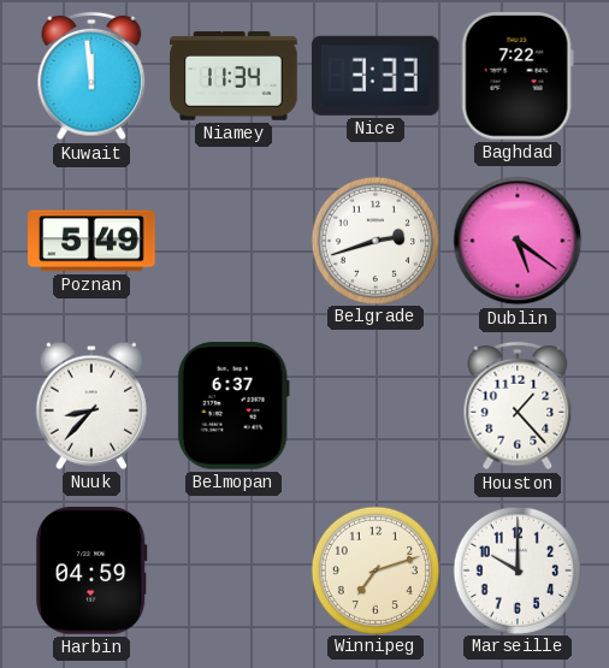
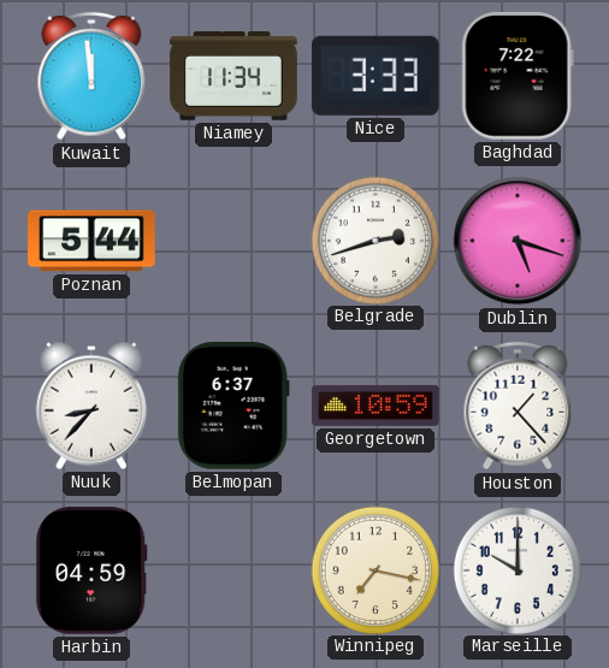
Poznan: 5:49 -> 5:44
Dublin: 5:21 -> 5:18
Georgetown: none -> 10:59
Winnipeg: 7:12 -> 7:17
